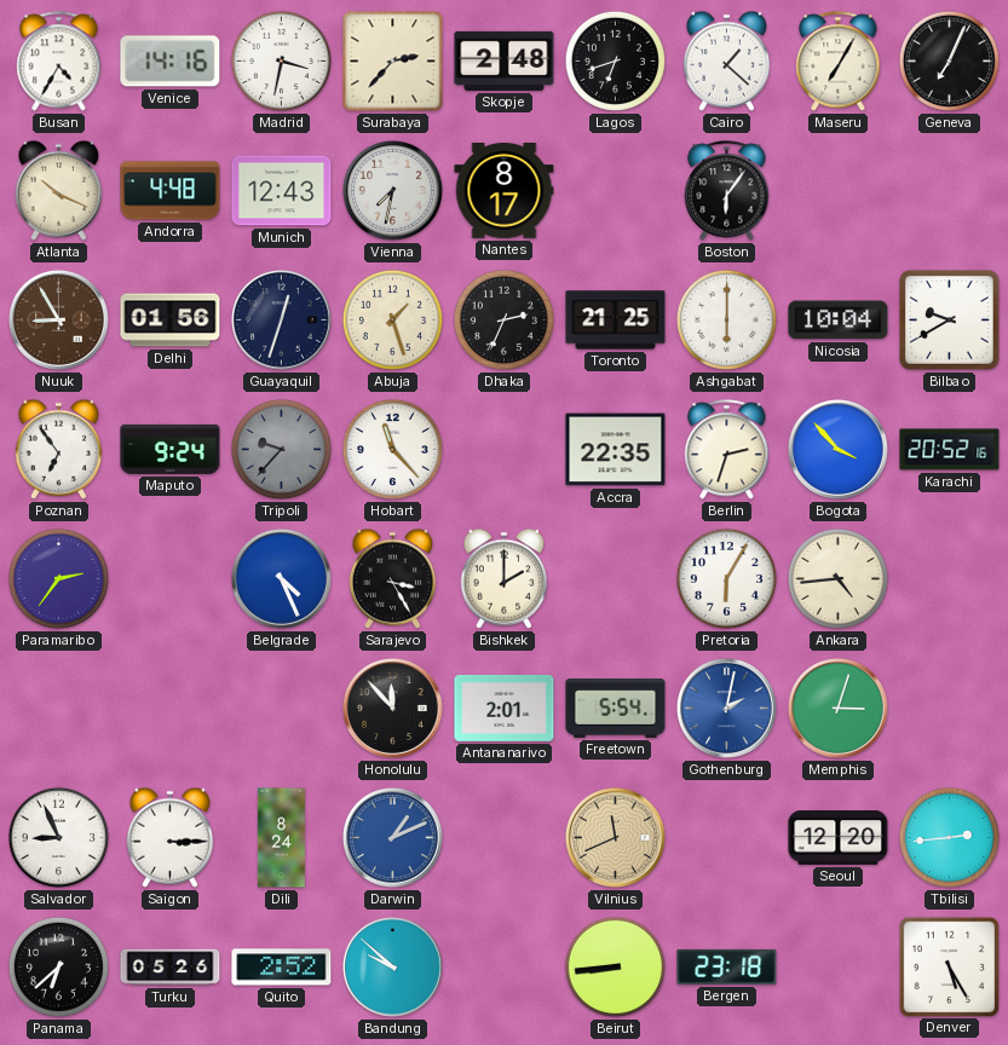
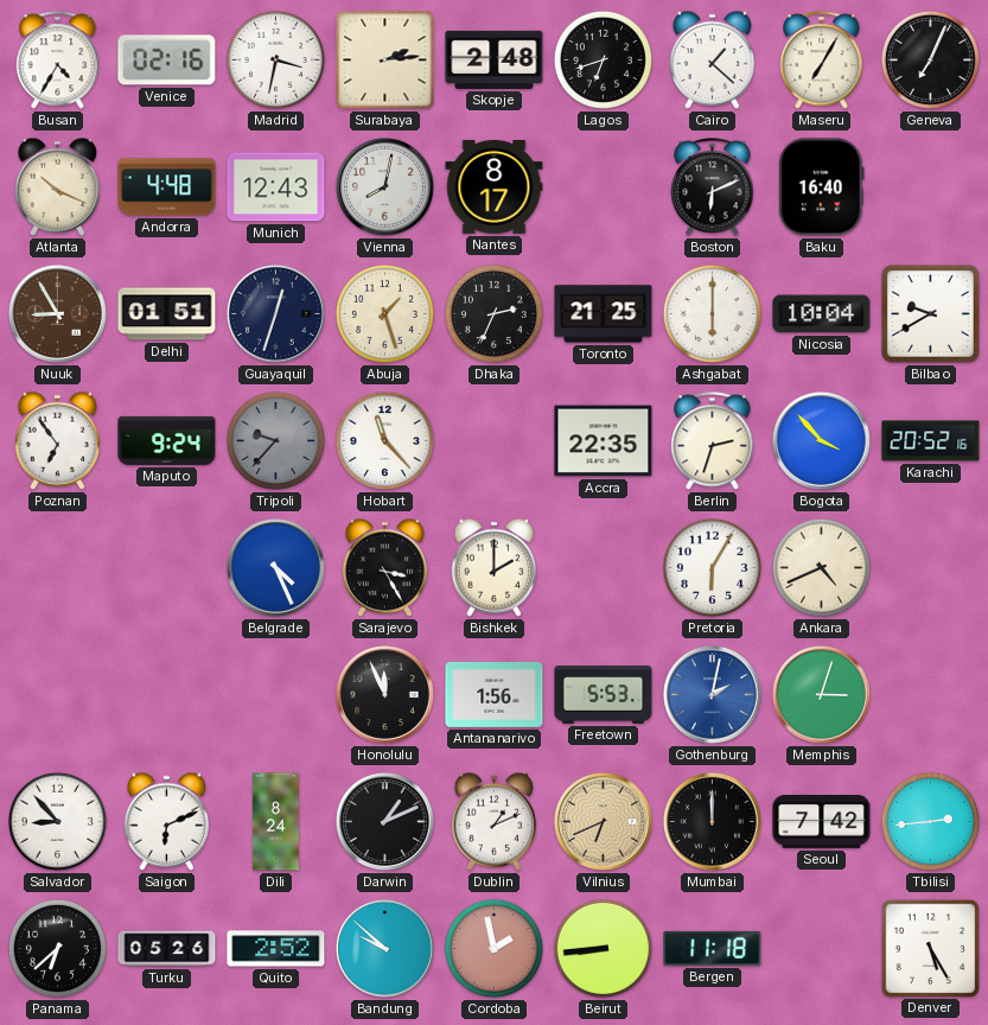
Venice: 14:16 -> 02:16
Surabaya: 2:37 -> 2:14
Vienna: 7:32 -> 8:02
Boston: 6:06 -> 6:11
Baku: none -> 16:40
Delhi: 01:56 -> 01:51
Paramaribo: 2:36 -> none
Ankara: 4:44 -> 4:41
Honolulu: 11:53 -> 11:56
Antananarivo: 2:01 -> 1:56
Freetown: 5:54 -> 5:53
Salvador: 8:56 -> 8:53
Saigon: 3:15 -> 6:11
Darwin dial: blue -> black
Dublin: none -> 1:11
Vilnius: 11:41 -> 6:41
Mumbai: none -> 12:00
Seoul: 12:20 -> 7:42
Cordoba: none -> 1:58
Bergen: 23:18 -> 11:18
